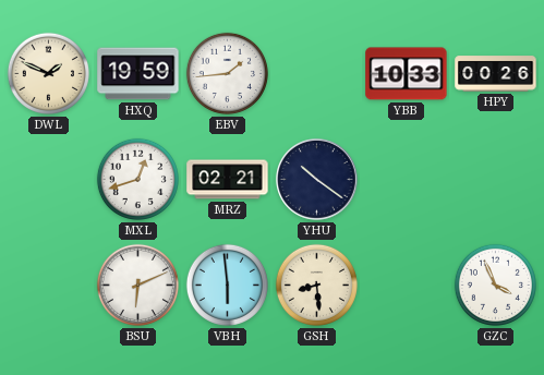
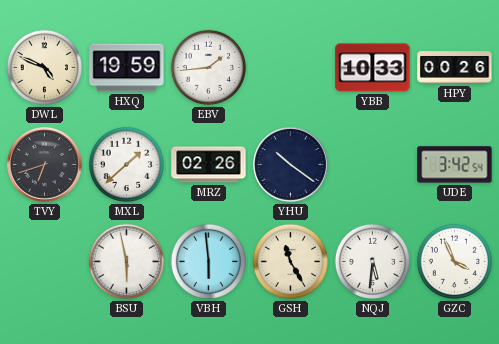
DWL: 1:49 -> 4:49
TVY: none -> 6:42
MXL: 12:42 -> 1:38
MRZ: 02:21 -> 02:26
UDE: none -> 3:42
BSU: 6:11 -> 5:58
GSH: 8:29 -> 11:25
NQJ: none -> 5:31
